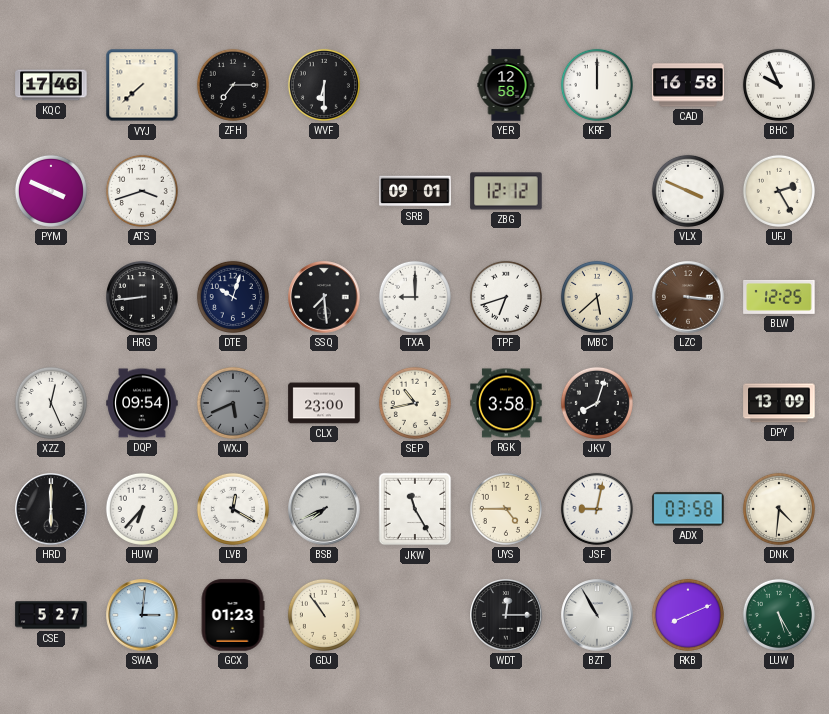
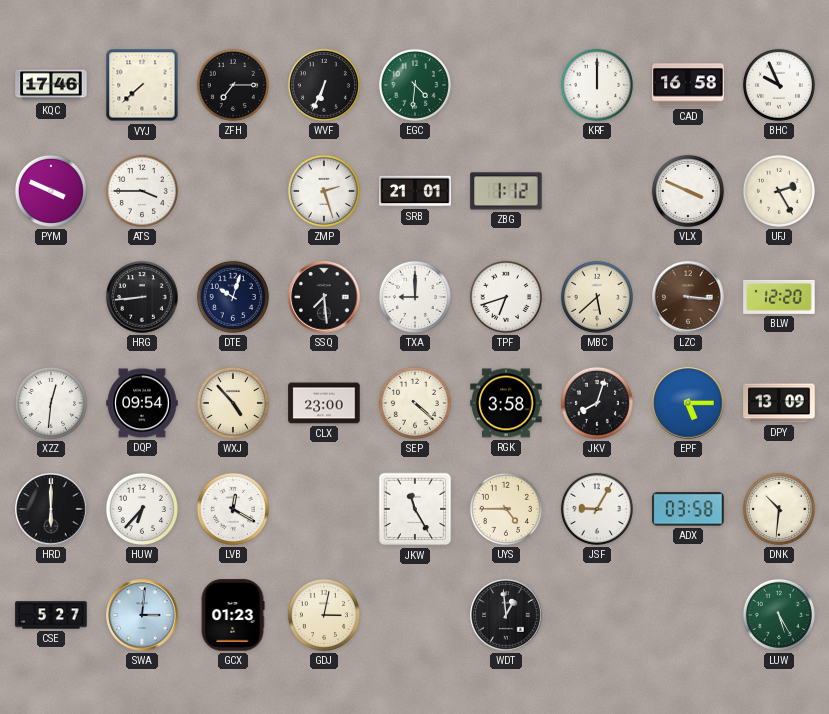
WVF: 6:30 -> 6:34
EGC: none -> 4:31
YER: 12:58 -> none
ATS: 3:42 -> 3:45
ZMP: none -> 2:27
SRB: 09:01 -> 21:01
ZBG: 12:12 -> 1:12
BLW: 12:25 -> 12:20
XZZ: 12:26 -> 12:31
WXJ: 5:41 -> 4:53
WXJ dial: grey -> cream
SEP: 10:43 -> 4:22
EPF: none -> 5:15
BSB: 7:41 -> none
JSF: 9:02 -> 9:05
DNK: 4:31 -> 10:31
GDJ: 10:54 -> 3:02
WDT: 12:15 -> 12:59
BZT: 10:55 -> none
RKB: 8:11 -> none
